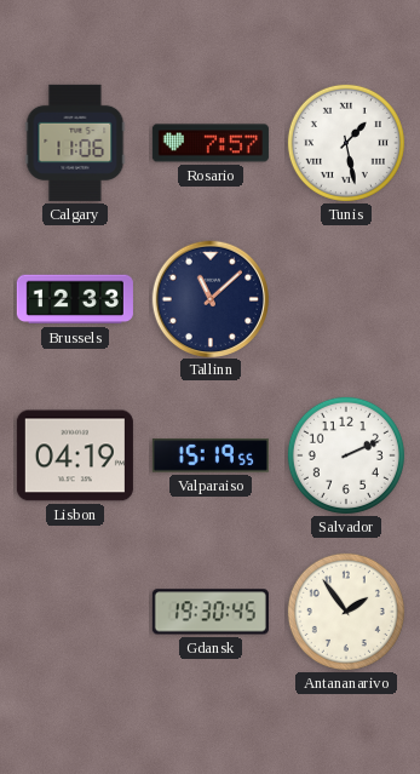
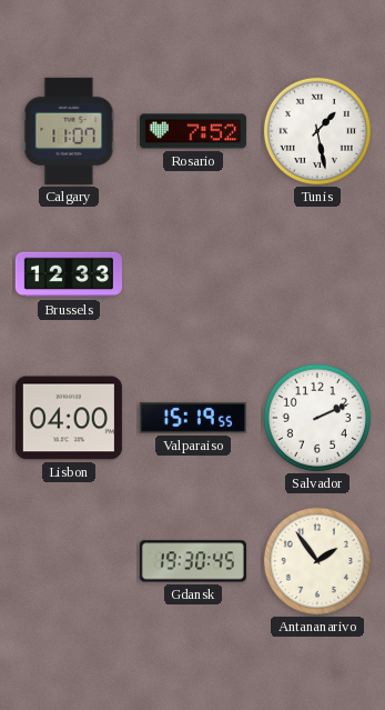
Calgary: 11:06 -> 11:07
Rosario: 7:57 -> 7:52
Tallinn: 11:08 -> none
Lisbon: 04:19 -> 04:00
